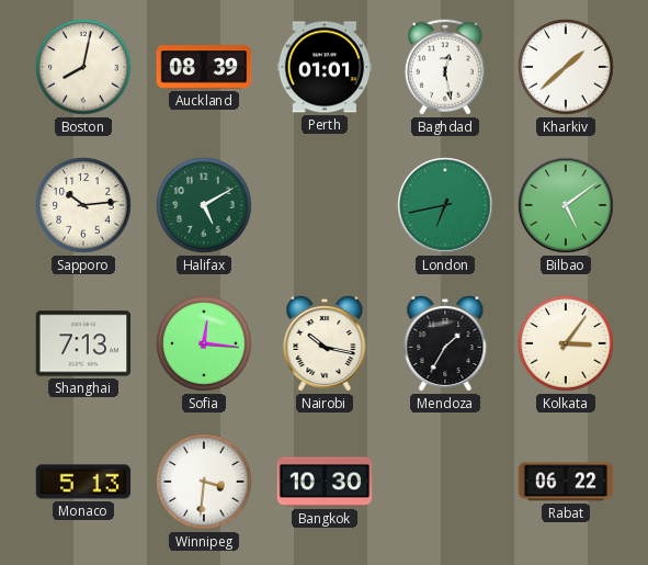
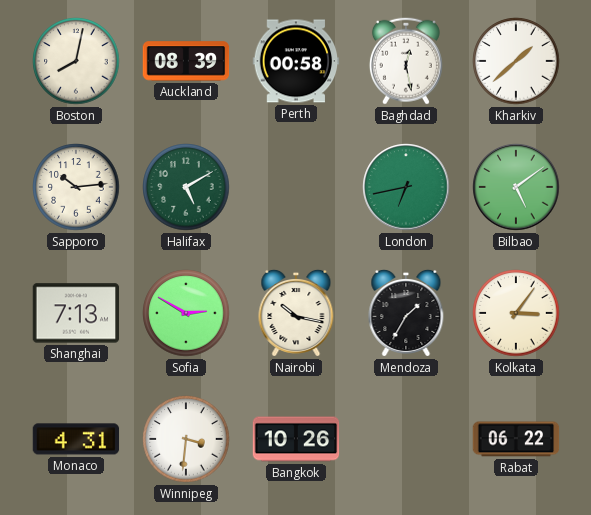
Perth: 01:01 -> 00:58
Sofia: 12:16 -> 2:50
Monaco: 5:13 -> 4:31
Bangkok: 10:30 -> 10:26
